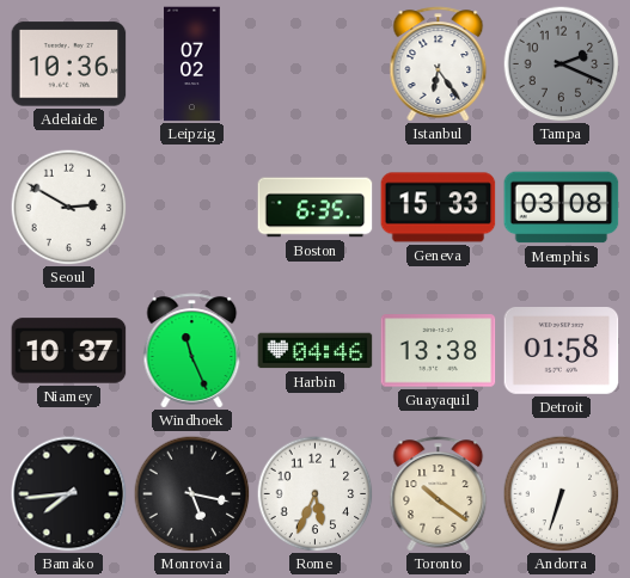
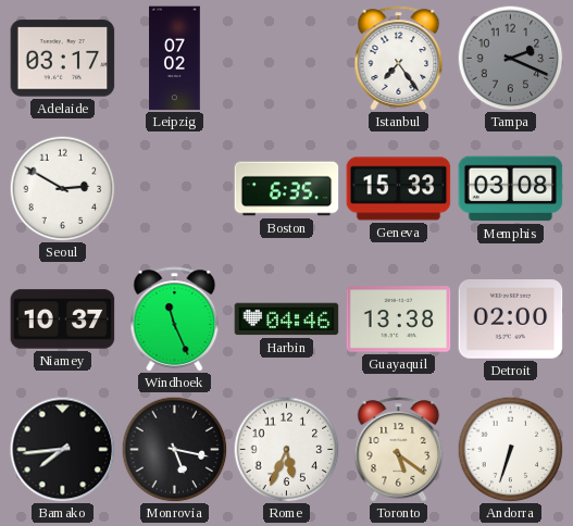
Adelaide: 10:36 -> 03:17
Istanbul: 6:24 -> 7:24
Detroit: 01:58 -> 02:00
Toronto: 10:21 -> 5:21
